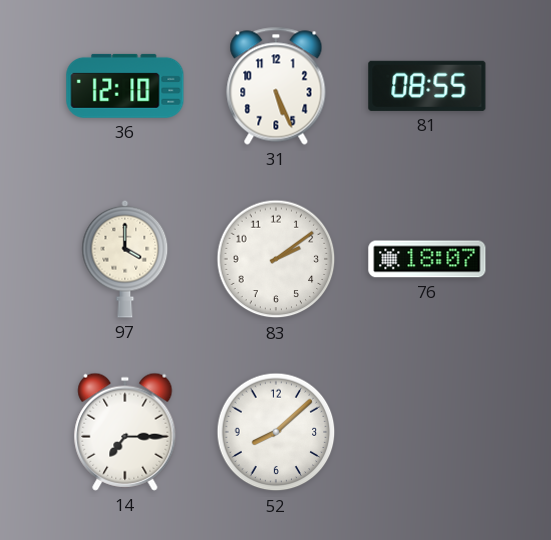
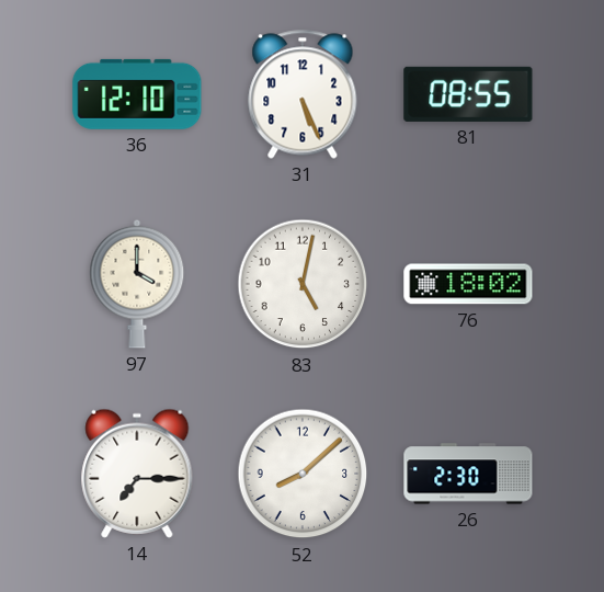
83: 2:09 -> 5:02
76: 18:07 -> 18:02
26: none -> 2:30
